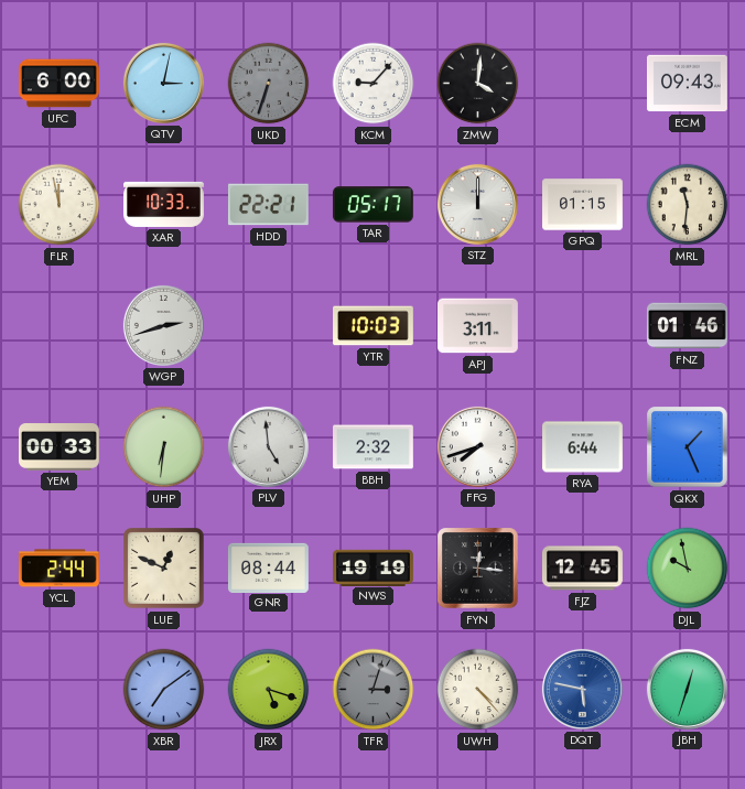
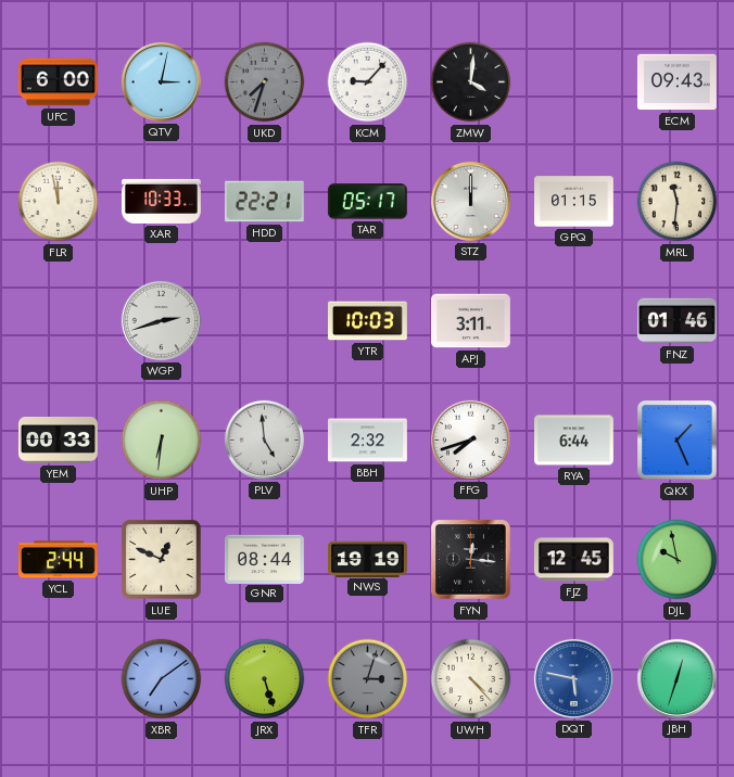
UKD: 6:33 -> 7:33
JRX: 5:18 -> 5:27
